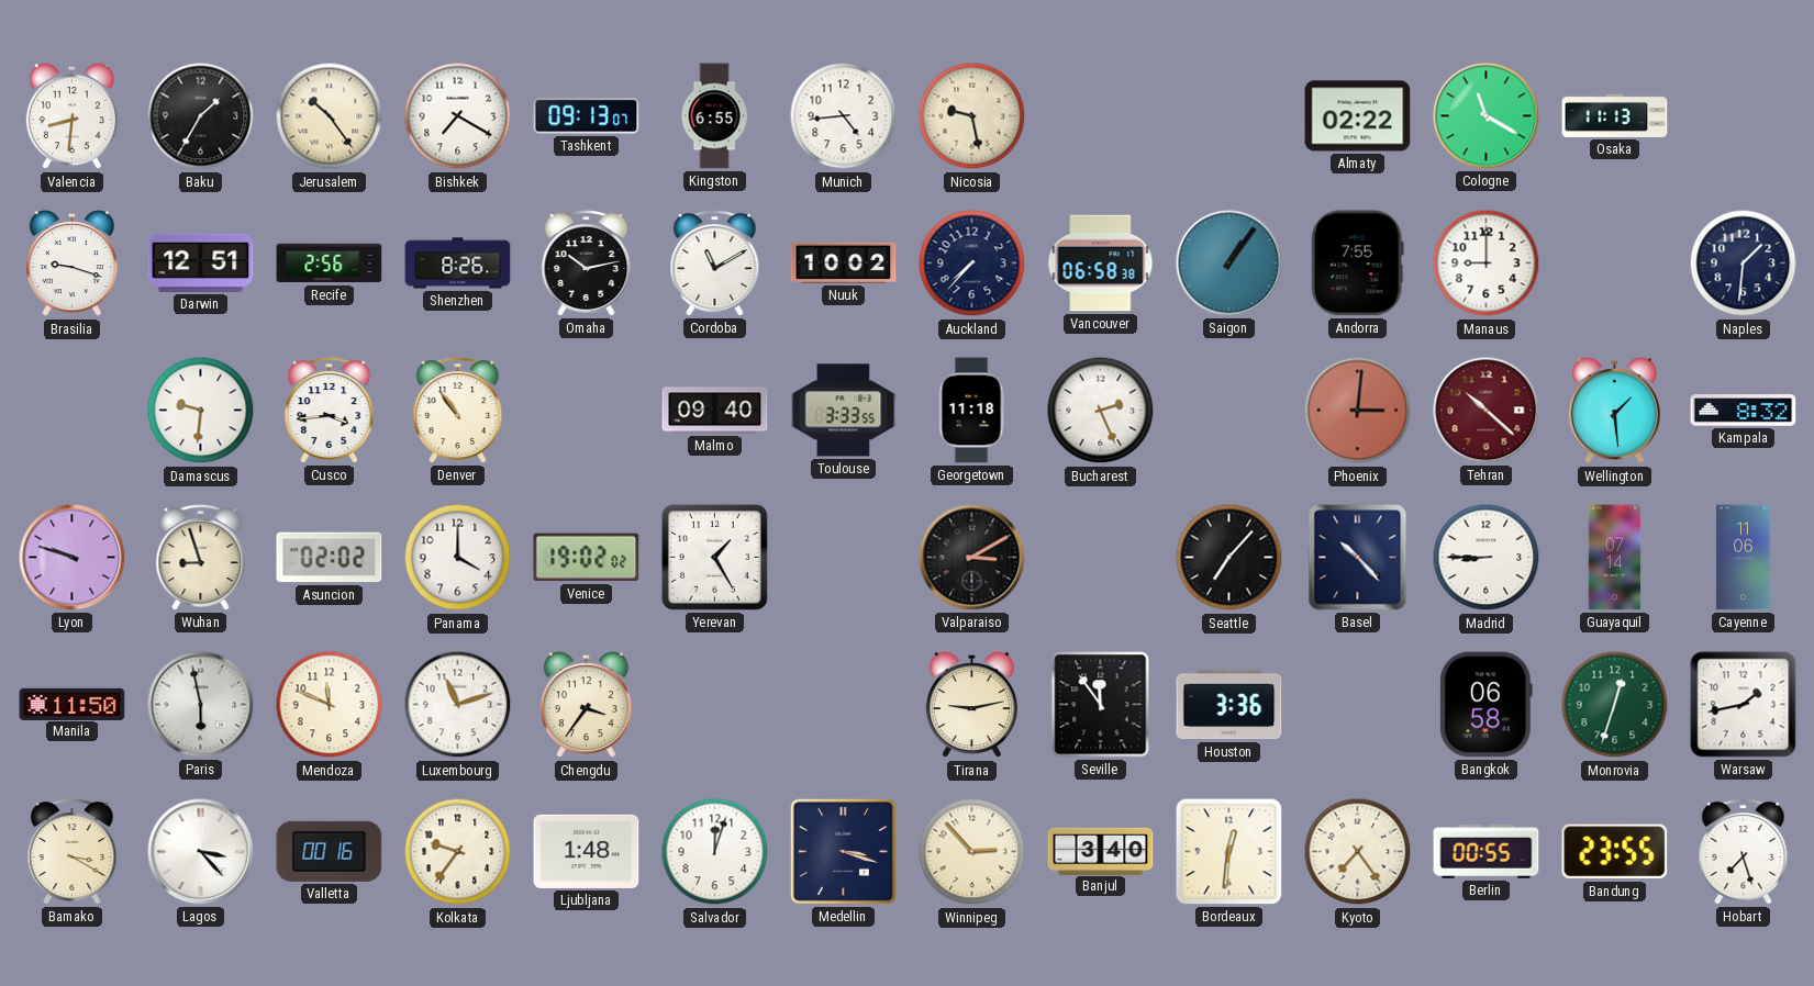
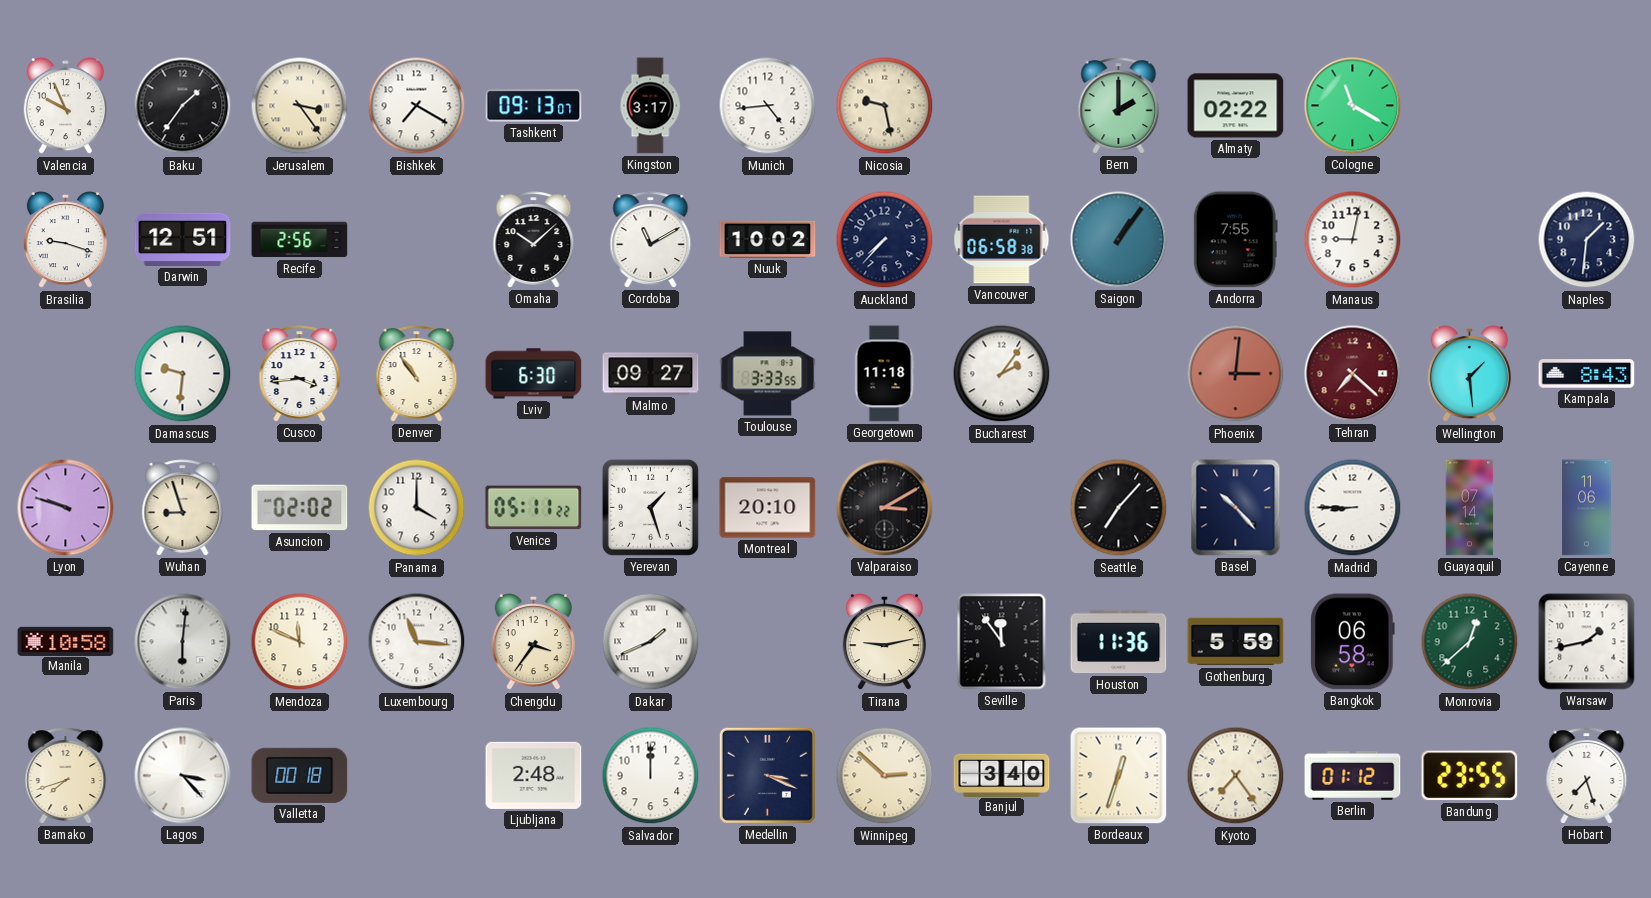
Valencia: 8:31 -> 9:56
Baku: 1:35 -> 1:36
Jerusalem: 10:24 -> 3:24
Kingston: 6:55 -> 3:17
Bern: none -> 2:00
Osaka: 11:13 -> none
Shenzhen: 8:26 -> none
Omaha: 10:13 -> 10:08
Manaus: 9:00 -> 9:02
Lviv: none -> 6:30
Malmo: 09:40 -> 09:27
Bucharest: 2:26 -> 2:06
Tehran: 10:22 -> 7:22
Kampala: 8:32 -> 8:43
Venice: 19:02 -> 05:11
Yerevan: 1:25 -> 1:27
Montreal: none -> 20:10
Manila: 11:50 -> 10:58
Paris: 5:58 -> 6:01
Luxembourg: 11:12 -> 11:16
Dakar: none -> 1:41
Houston: 3:36 -> 11:36
Gothenburg: none -> 5:59
Monrovia: 12:33 -> 12:38
Bamako: 3:20 -> 7:42
Valletta: 00:16 -> 00:18
Kolkata: 9:36 -> none
Ljubljana: 1:48 -> 2:48
Salvador: 12:03 -> 12:00
Medellin: 3:18 -> 3:19
Winnipeg: 2:53 -> 2:52
Bordeaux: 12:31 -> 12:33
Berlin: 00:55 -> 01:12
